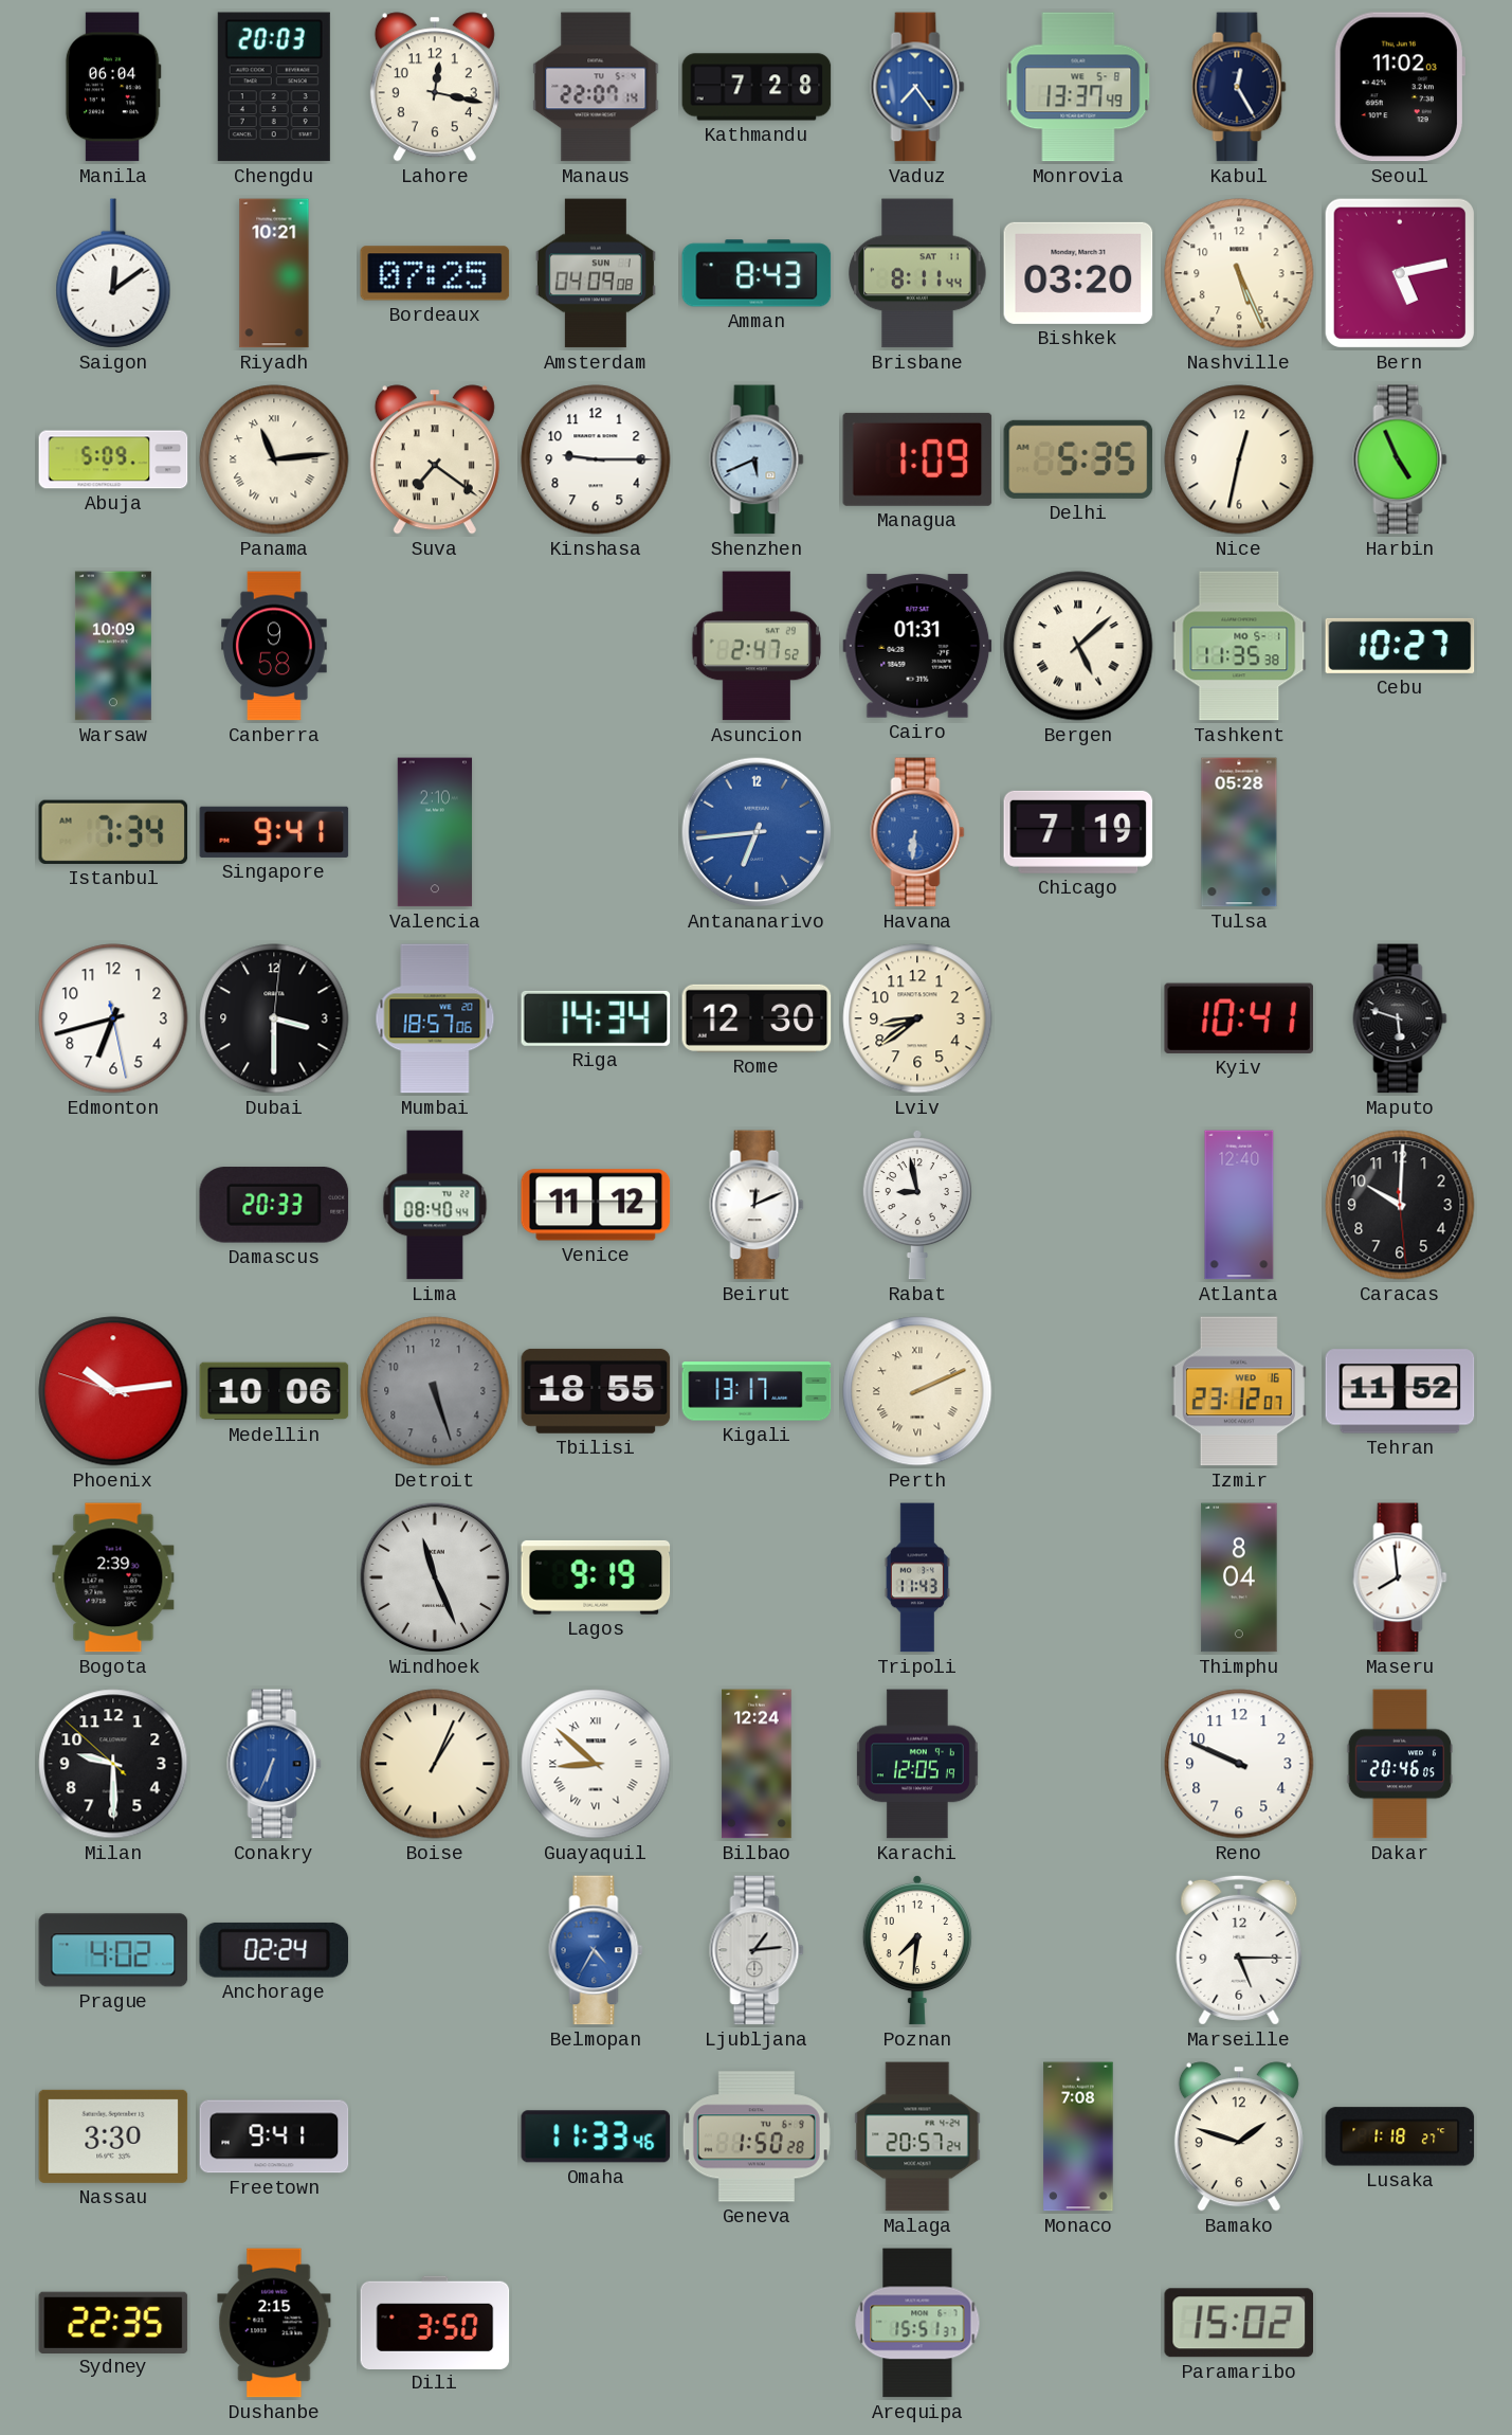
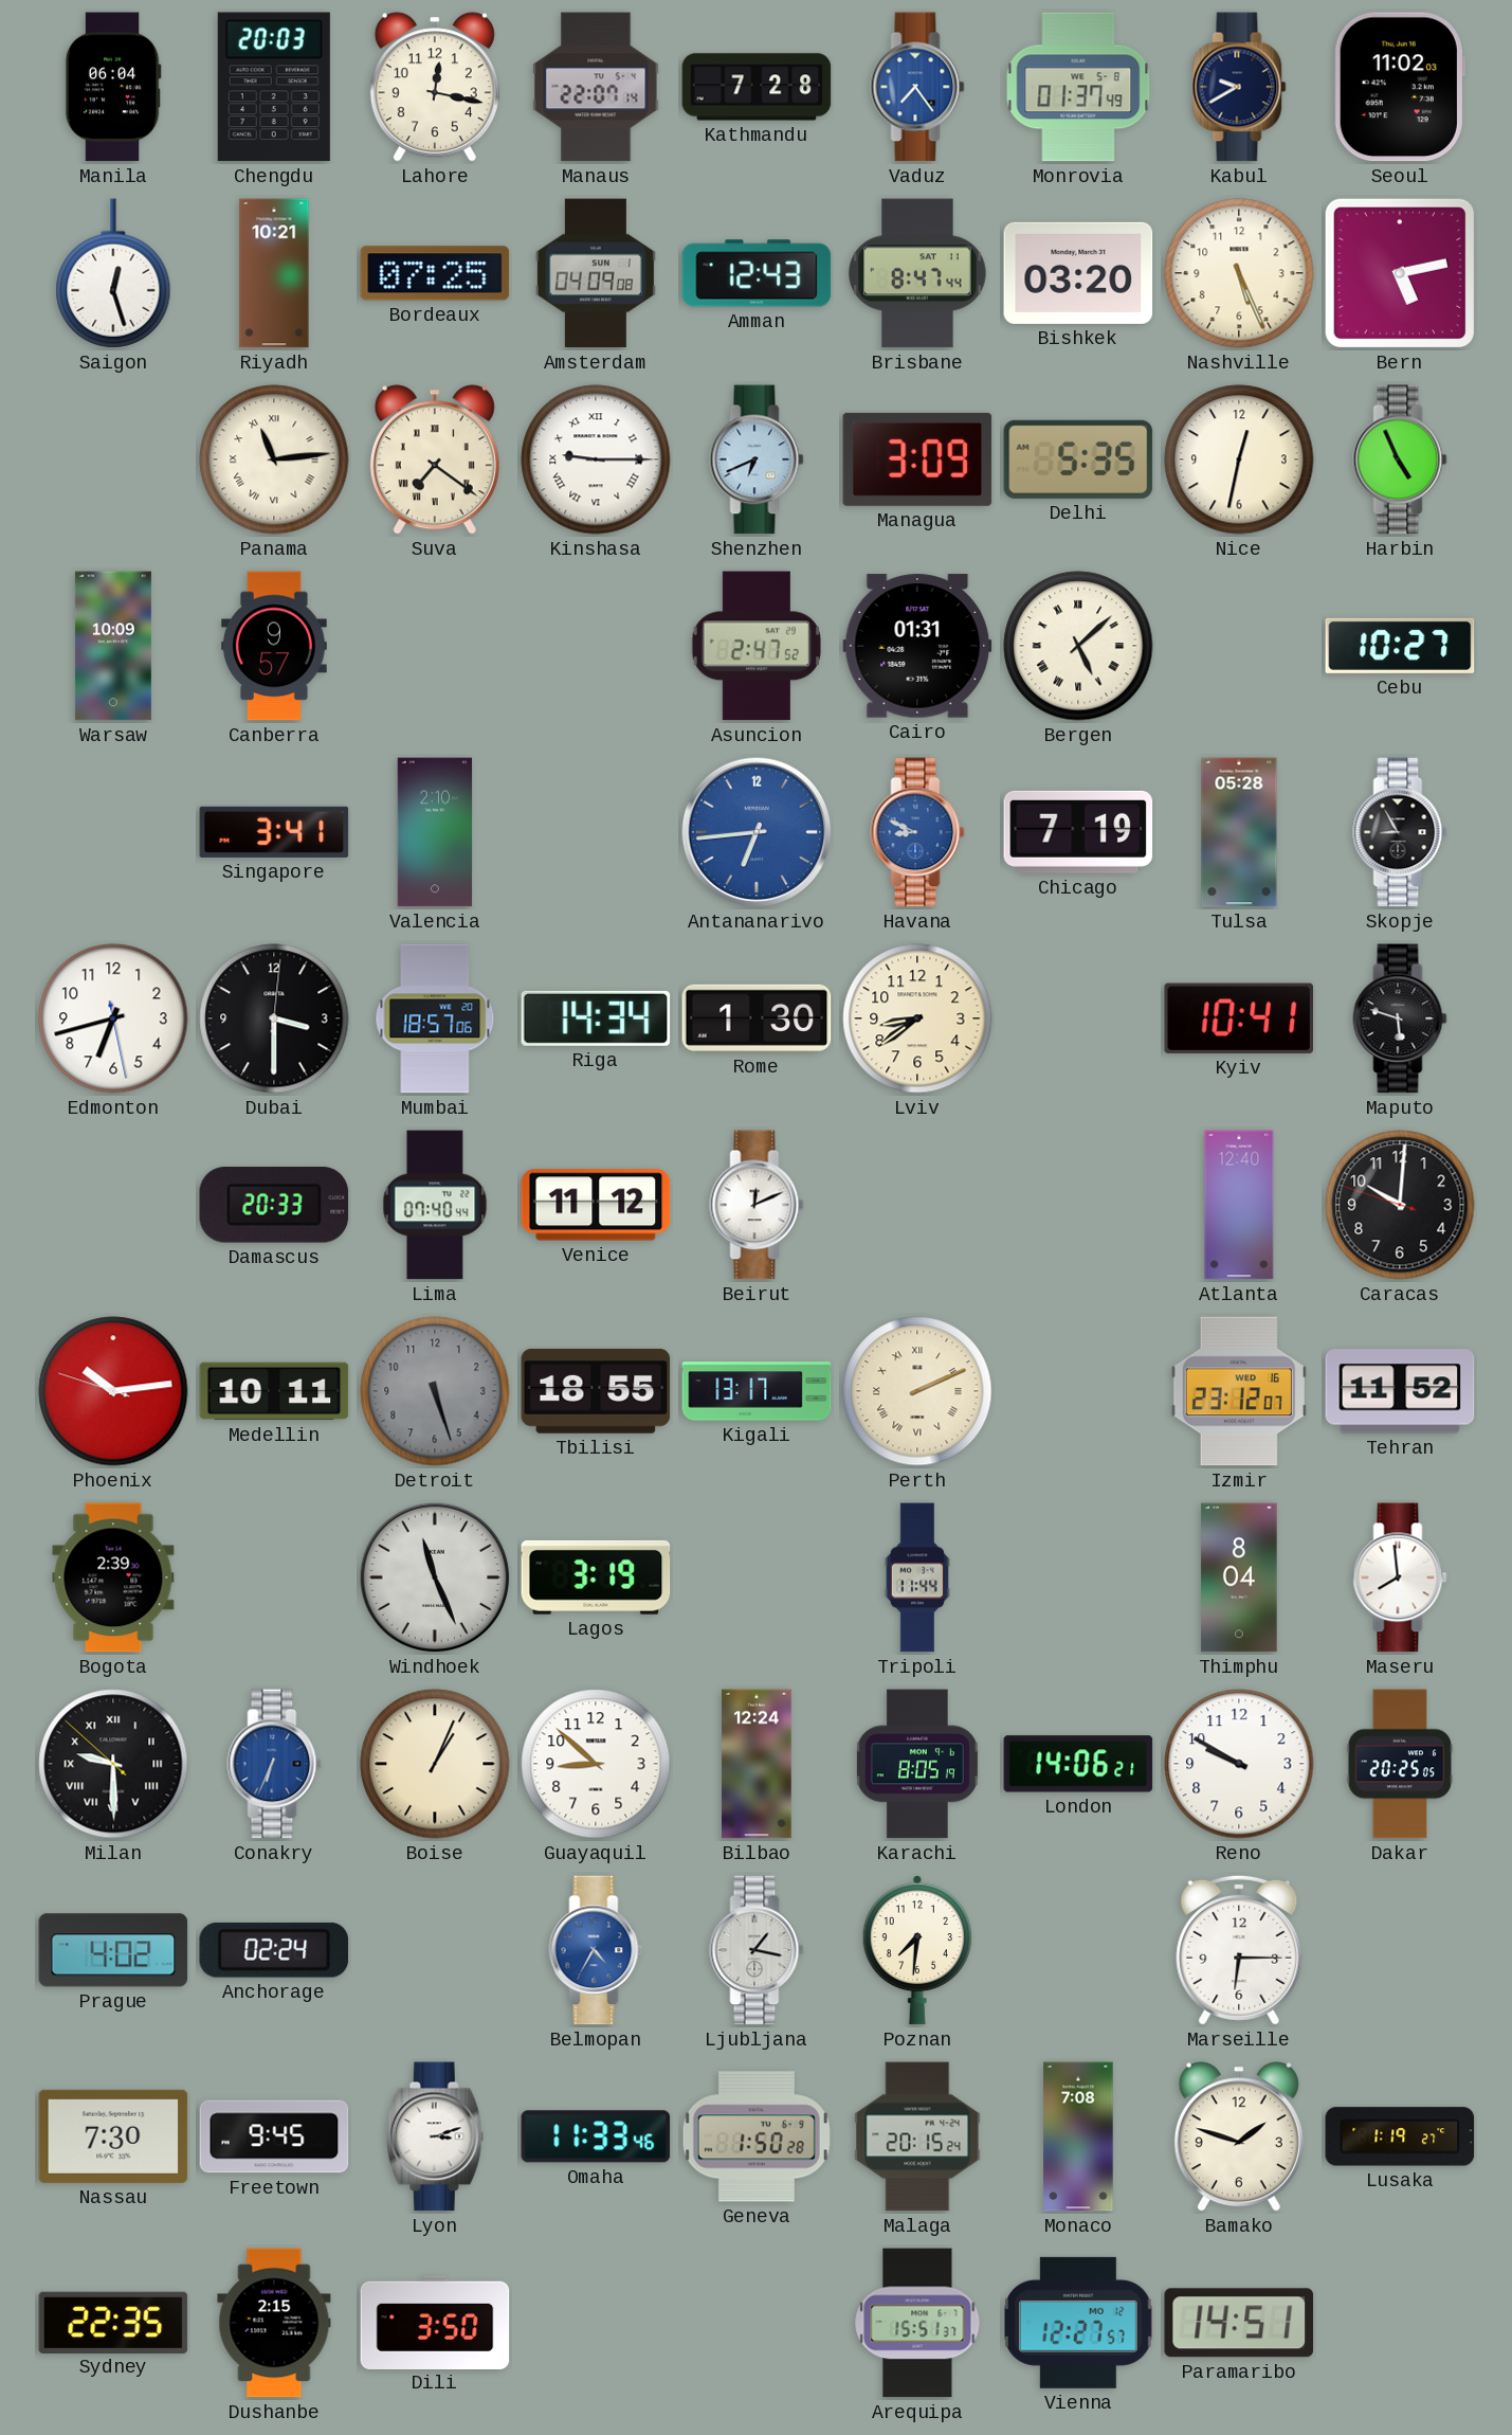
Monrovia: 13:37 -> 01:37
Kabul: 12:25 -> 9:40
Saigon: 12:09 -> 12:27
Amman: 8:43 -> 12:43
Brisbane: 8:11 -> 8:47
Abuja: 5:09 -> none
Kinshasa numerals: Arabic -> Roman
Shenzhen: 5:41 -> 6:41
Managua: 1:09 -> 3:09
Canberra: 9:58 -> 9:57
Tashkent: 11:35 -> none
Istanbul: 7:34 -> none
Singapore: 9:41 -> 3:41
Havana: 6:31 -> 8:49
Skopje: none -> 8:55
Rome: 12:30 -> 1:30
Lima: 08:40 -> 07:40
Rabat: 8:58 -> none
Caracas: 10:00:29 -> 10:00:48
Medellin: 10:06 -> 10:11
Lagos: 9:19 -> 3:19
Tripoli: 11:43 -> 11:44
Milan numerals: Arabic -> Roman
Guayaquil numerals: Roman -> Arabic
Karachi: 12:05 -> 8:05
London: none -> 14:06
Reno: 9:49 -> 9:50
Dakar: 20:46 -> 20:25
Ljubljana: 1:14 -> 1:17
Marseille: 5:15 -> 6:15
Nassau: 3:30 -> 7:30
Freetown: 9:41 -> 9:45
Lyon: none -> 3:12
Malaga: 20:57 -> 20:15
Lusaka: 1:18 -> 1:19
Vienna: none -> 12:27
Paramaribo: 15:02 -> 14:51
